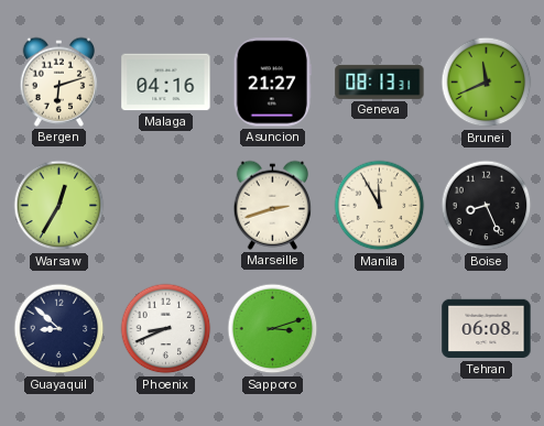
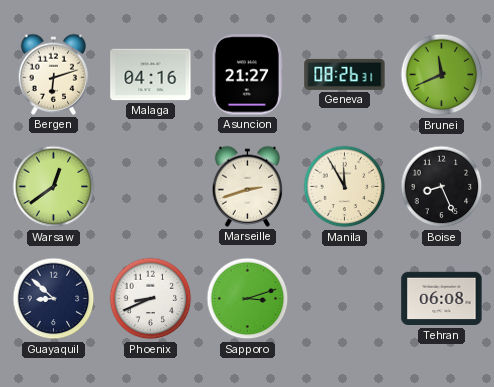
Geneva: 08:13 -> 08:26
Warsaw: 12:35 -> 12:39
